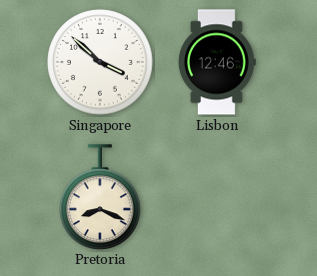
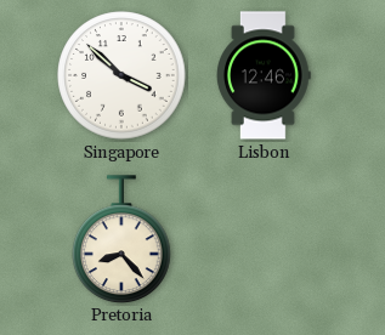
Pretoria: 8:19 -> 8:23
